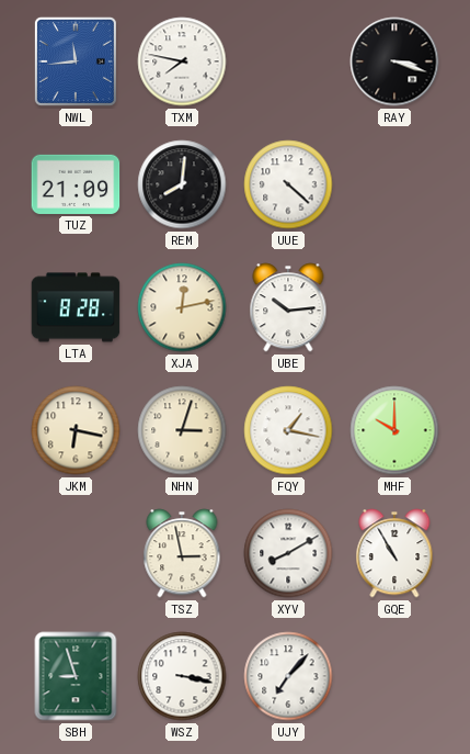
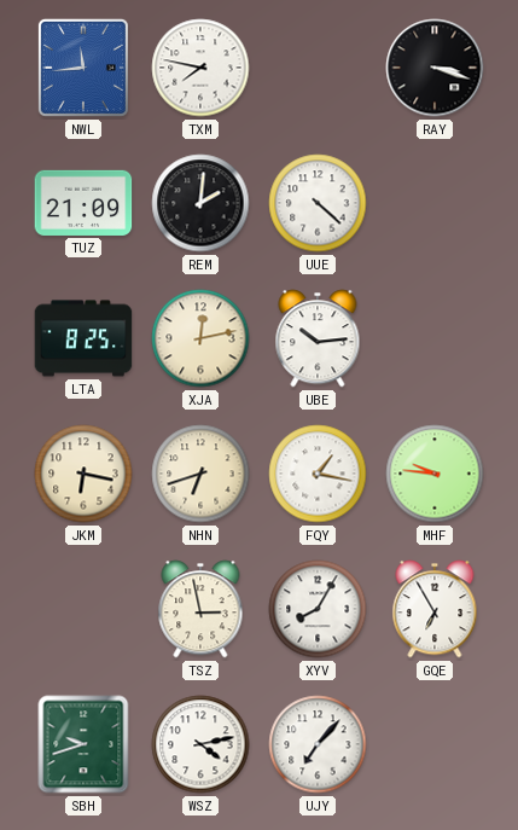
REM: 8:01 -> 2:01
LTA: 8:28 -> 8:25
NHN: 3:03 -> 6:42
MHF: 10:00 -> 9:46
XYV: 8:10 -> 8:05
GQE: 10:55 -> 6:55
SBH: 8:57 -> 9:42
WSZ: 3:17 -> 4:13
